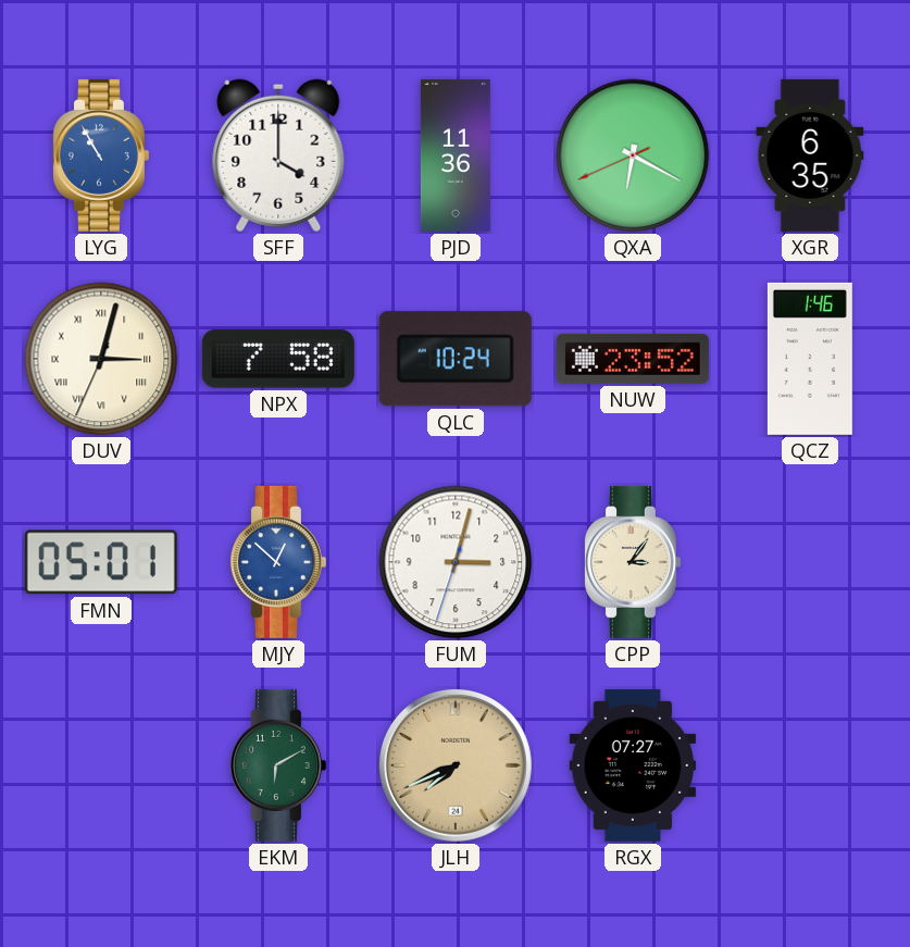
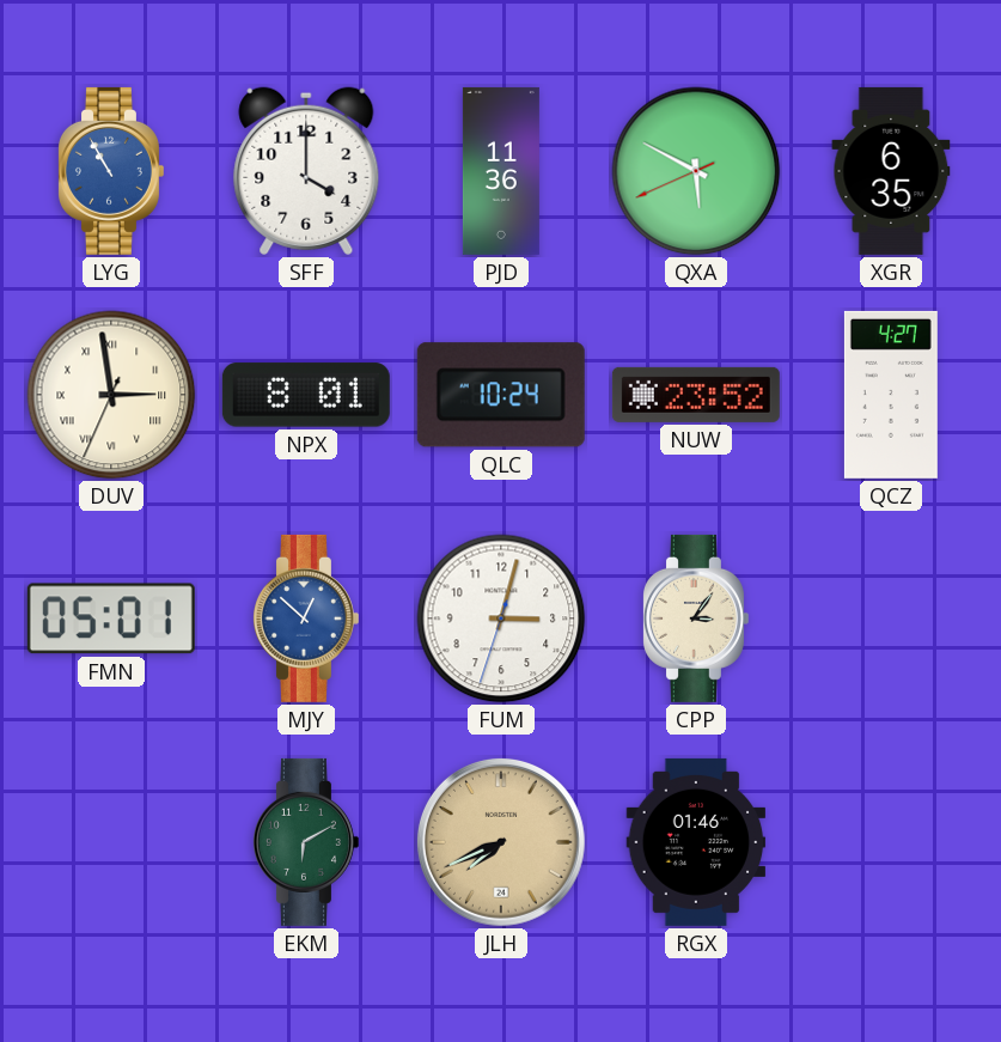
QXA: 6:19 -> 5:49
DUV: 3:02 -> 2:58
NPX: 7:58 -> 8:01
QCZ: 1:46 -> 4:27
RGX: 07:27 -> 01:46
